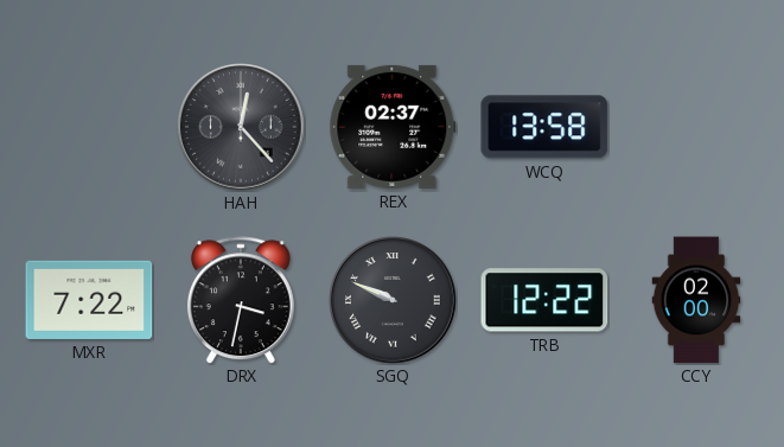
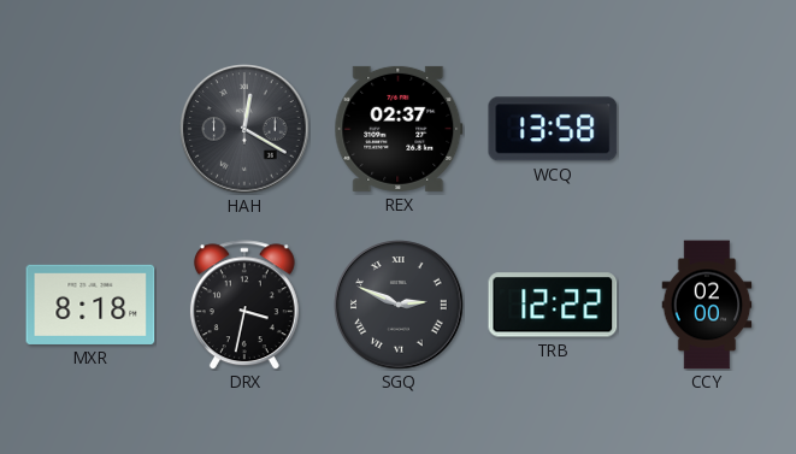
HAH: 12:23 -> 12:20
MXR: 7:22 -> 8:18
SGQ: 9:49 -> 2:49
